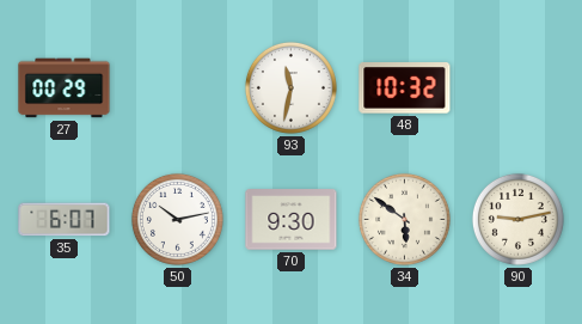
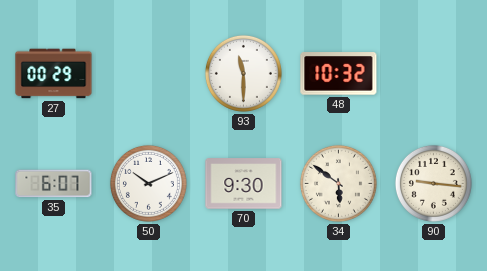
93: 11:32 -> 11:30
50: 10:13 -> 10:11
90: 9:13 -> 9:16
